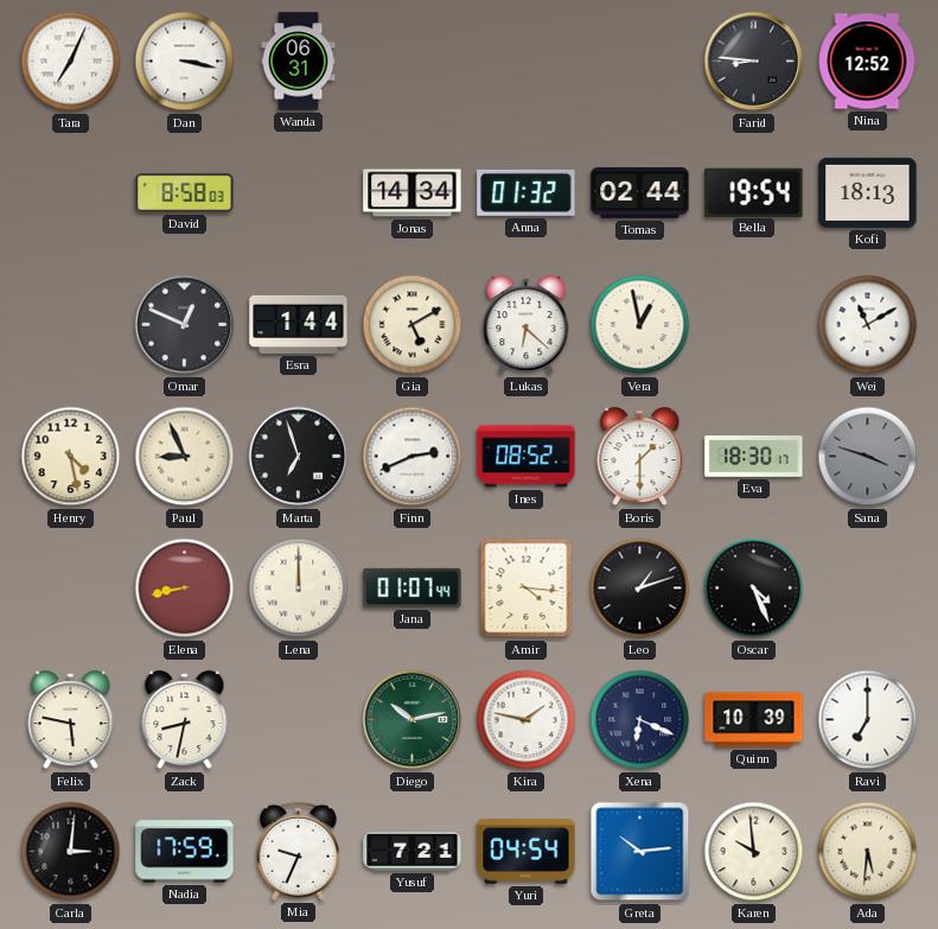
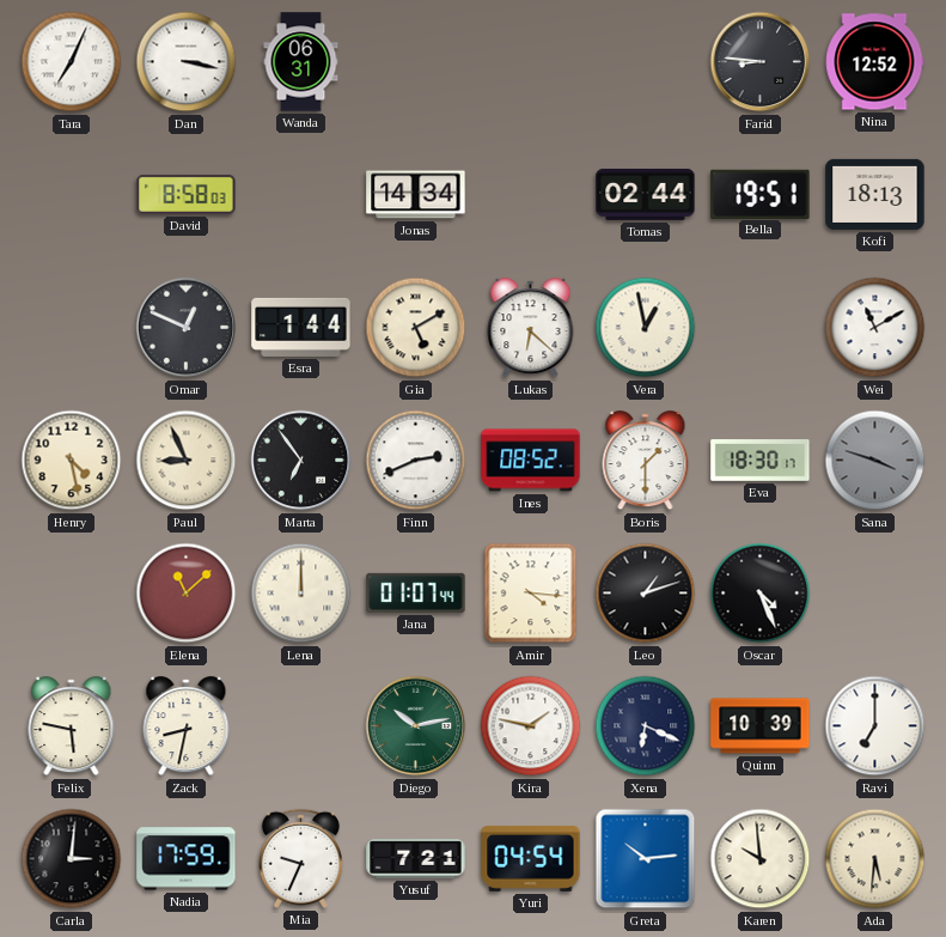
Anna: 01:32 -> none
Bella: 19:54 -> 19:51
Marta: 6:57 -> 6:54
Elena: 8:43 -> 11:08
